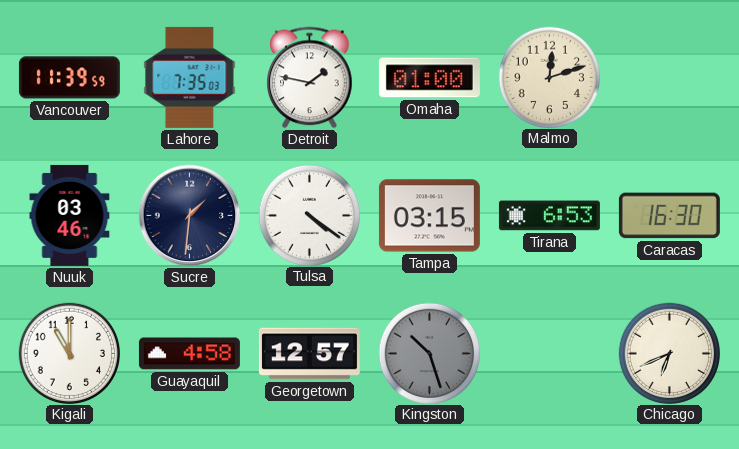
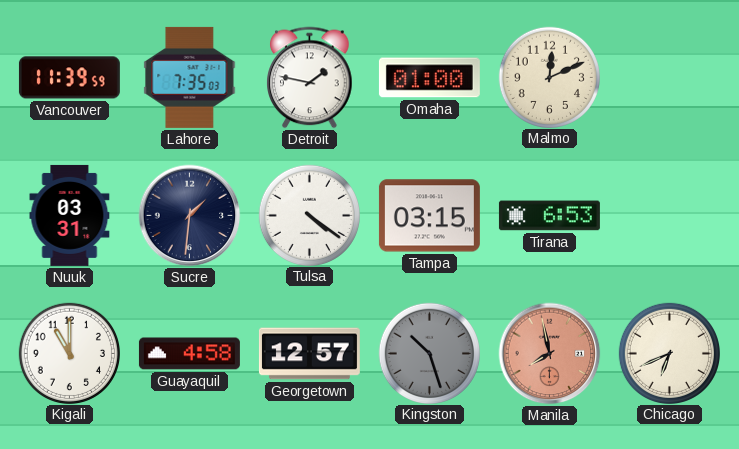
Malmo: 12:12 -> 12:11
Nuuk: 03:46 -> 03:31
Caracas: 16:30 -> none
Manila: none -> 7:58
